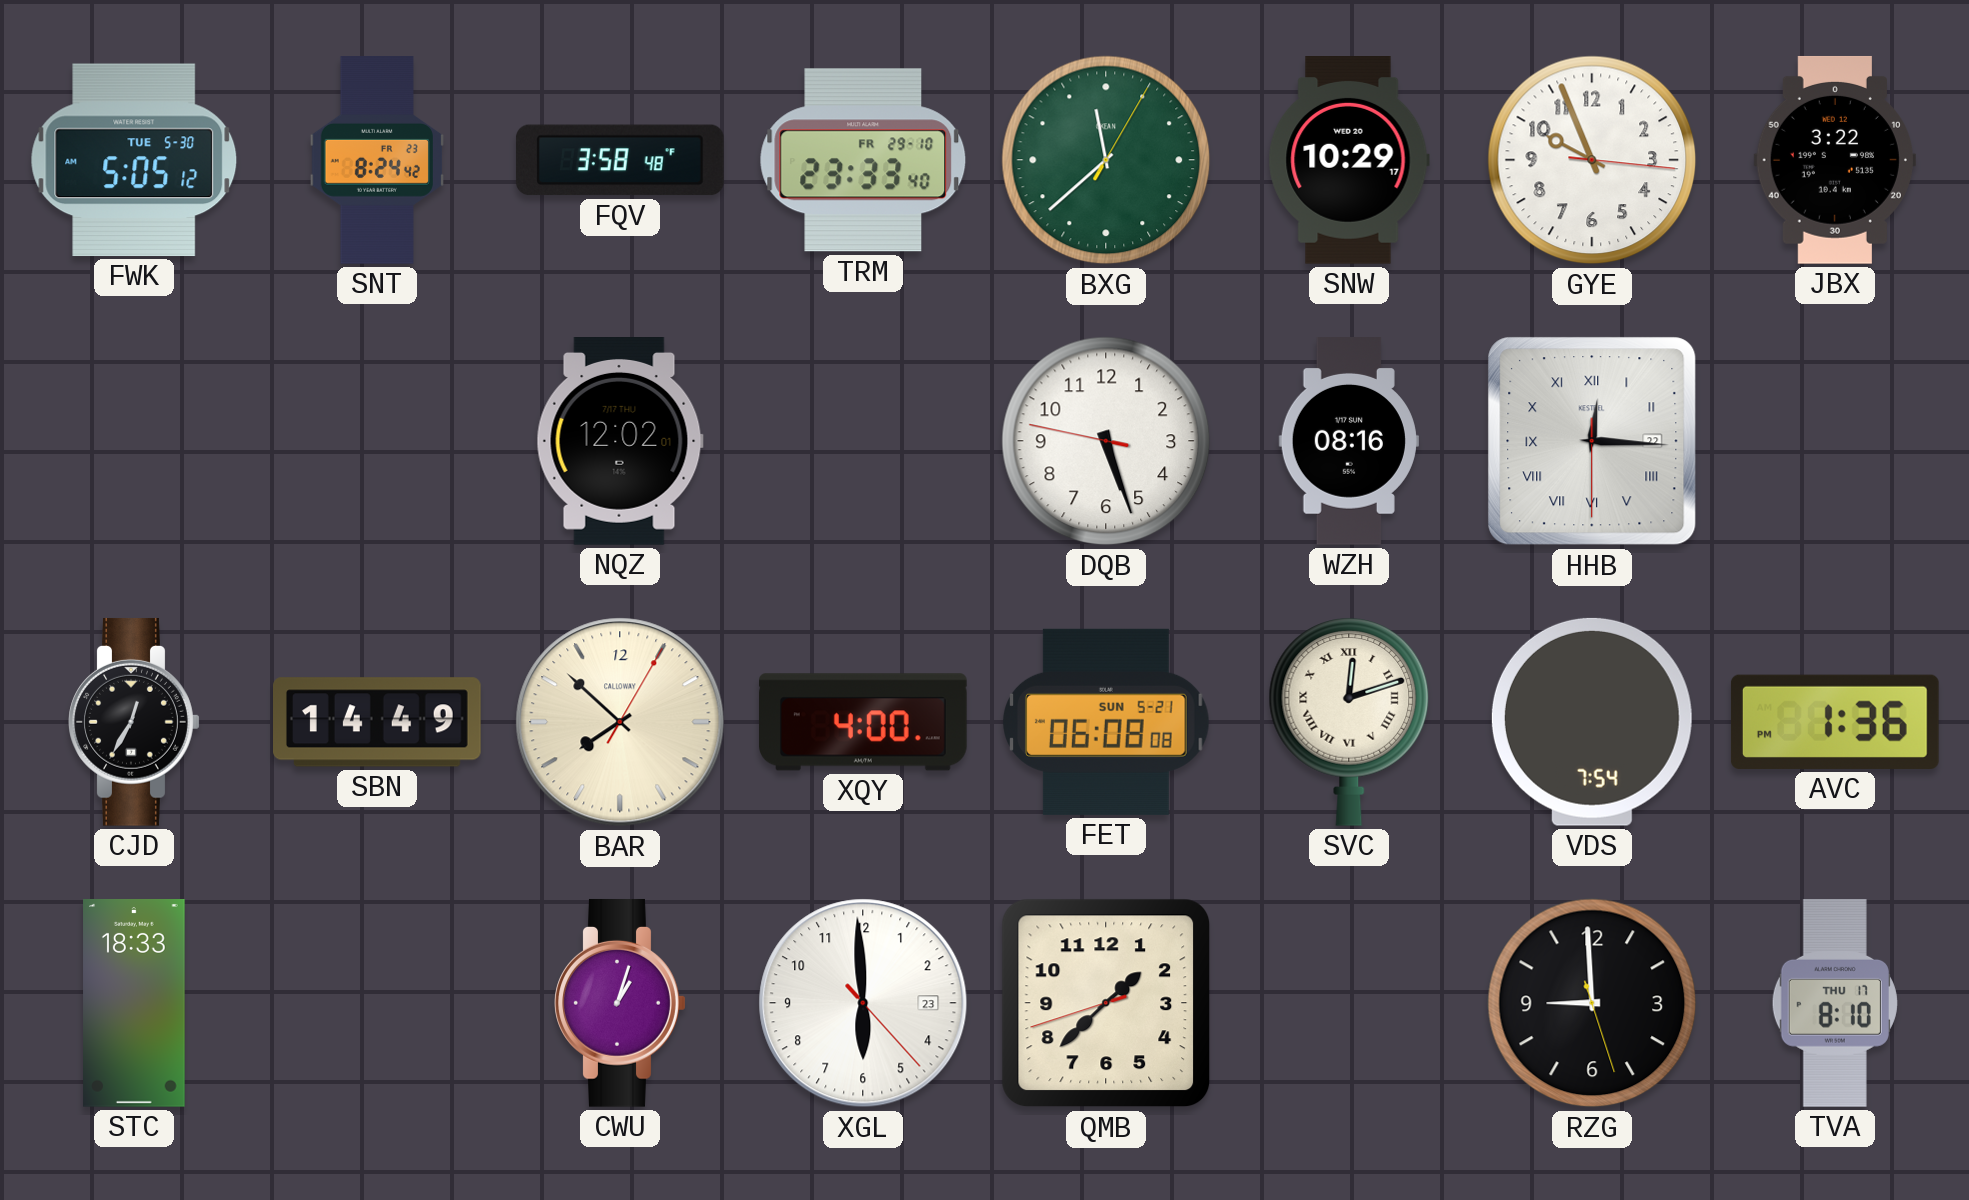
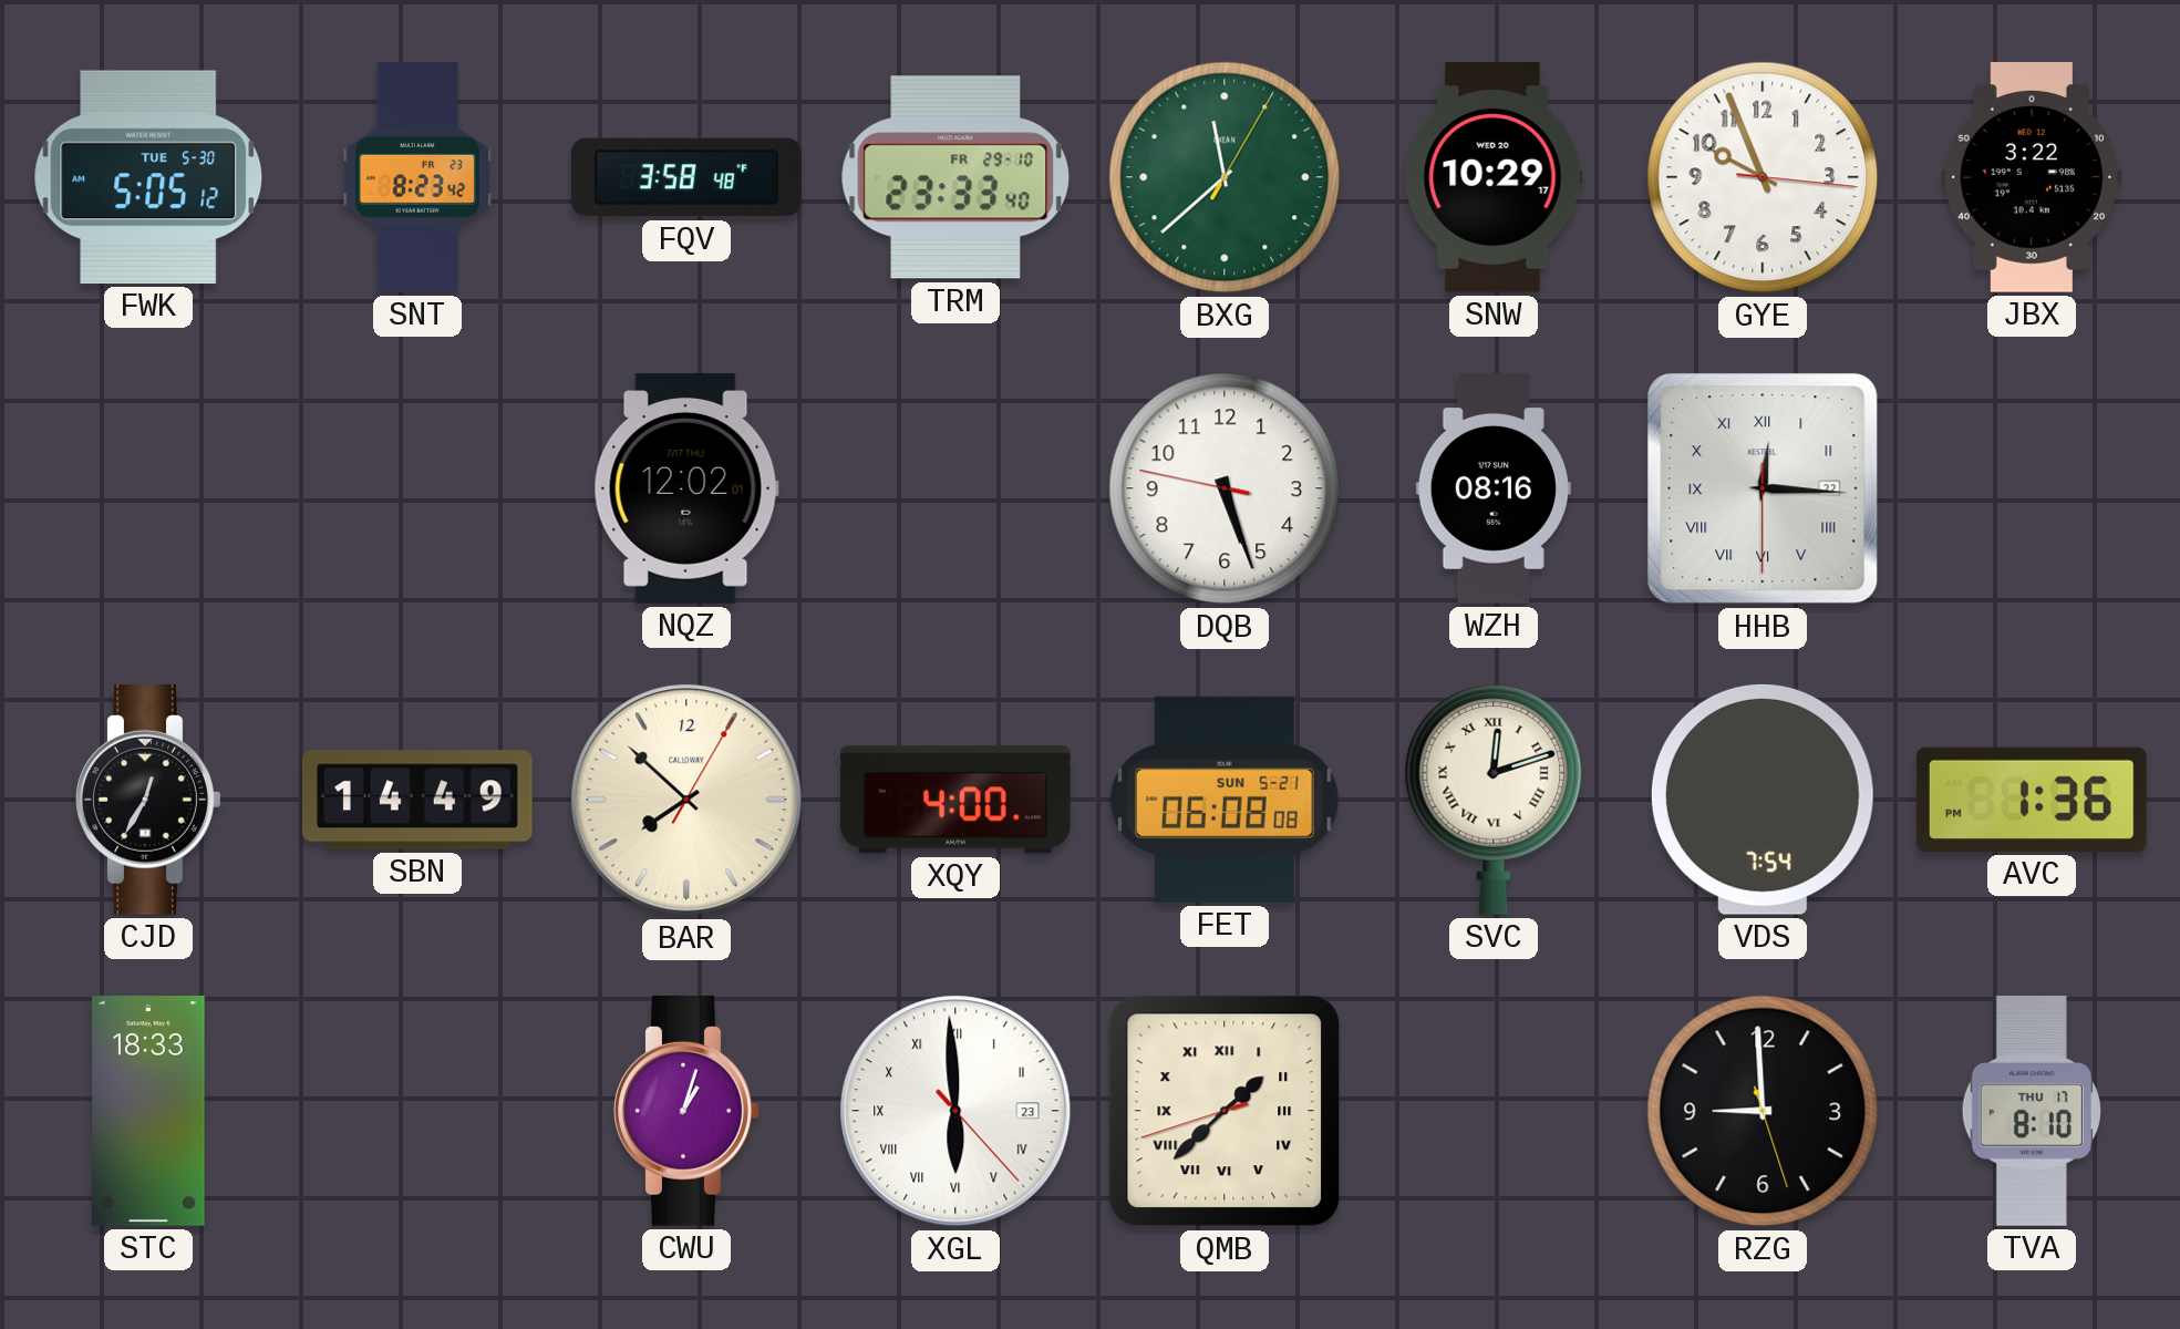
SNT: 8:24 -> 8:23
XGL numerals: Arabic -> Roman
QMB numerals: Arabic -> Roman
